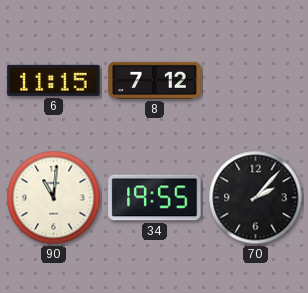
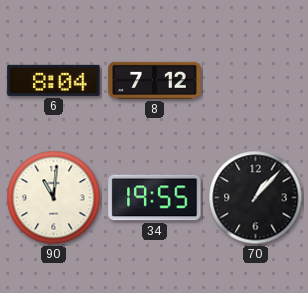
6: 11:15 -> 8:04
70: 2:07 -> 1:07
